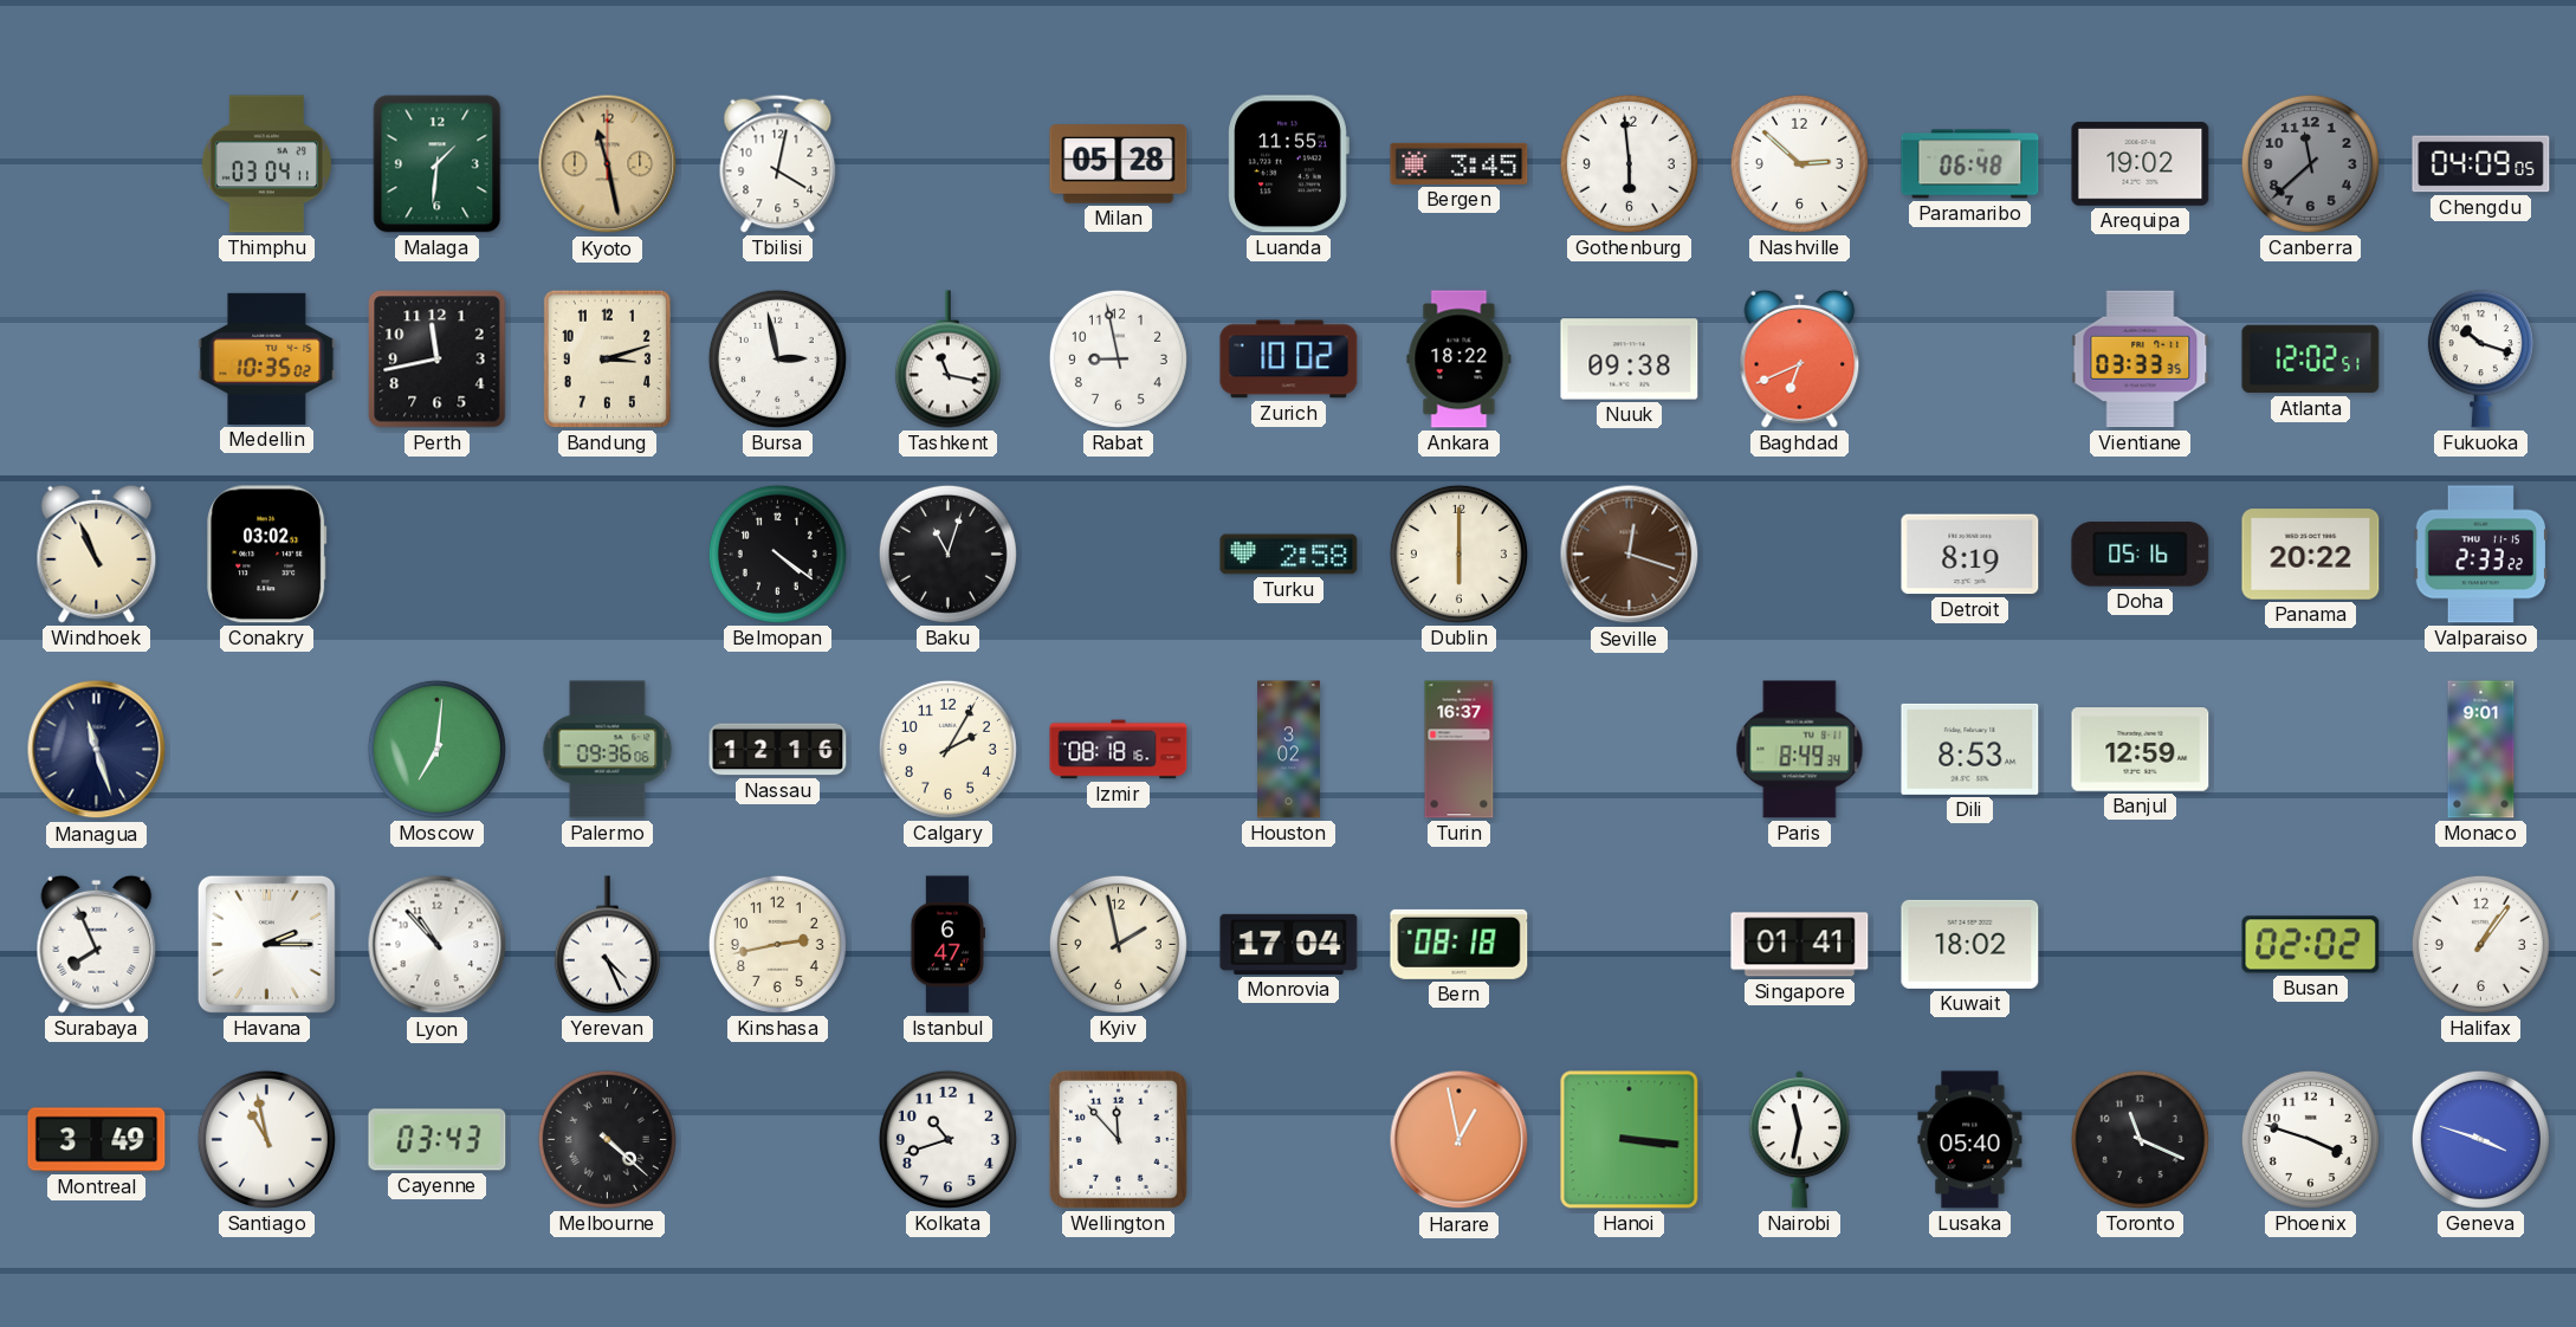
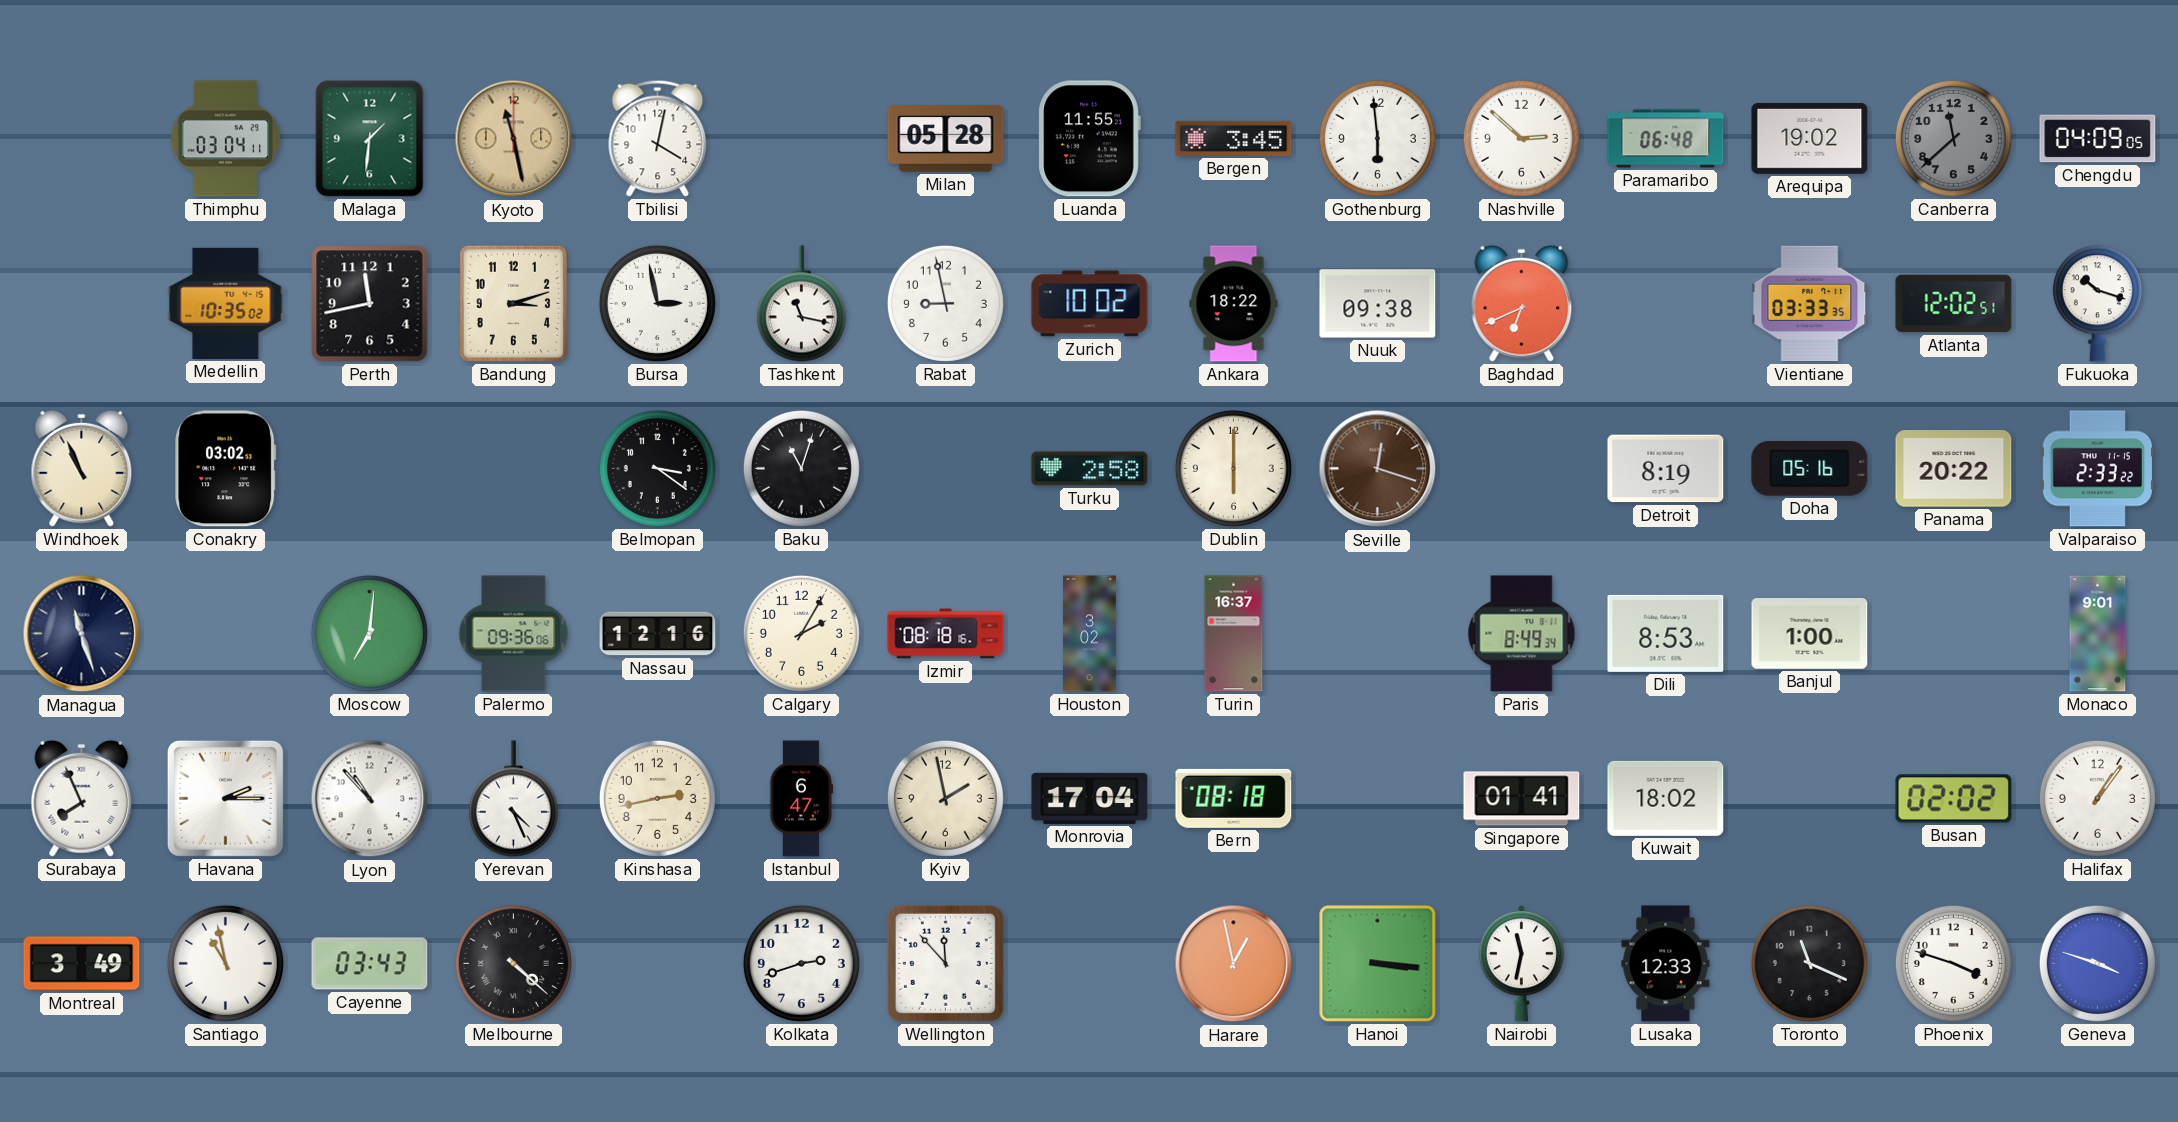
Belmopan: 4:21 -> 3:21
Banjul: 12:59 -> 1:00
Kolkata: 10:42 -> 2:42
Lusaka: 05:40 -> 12:33
